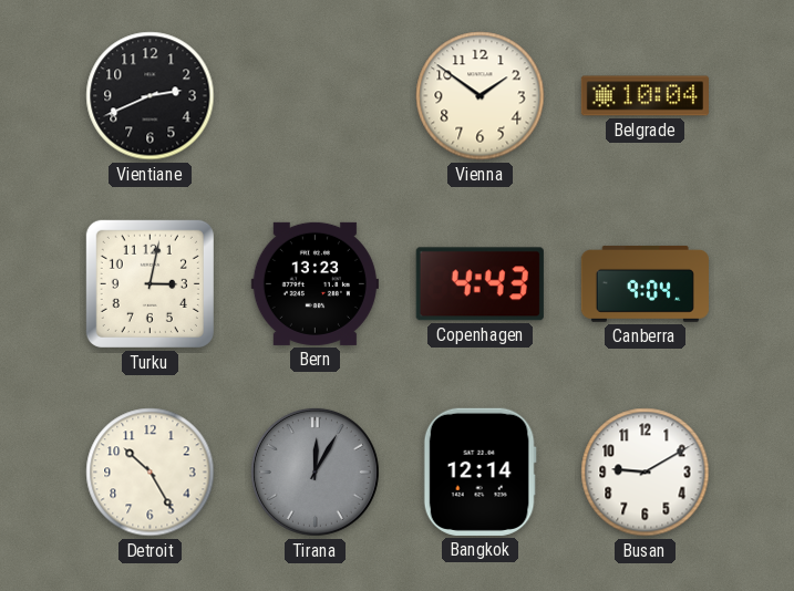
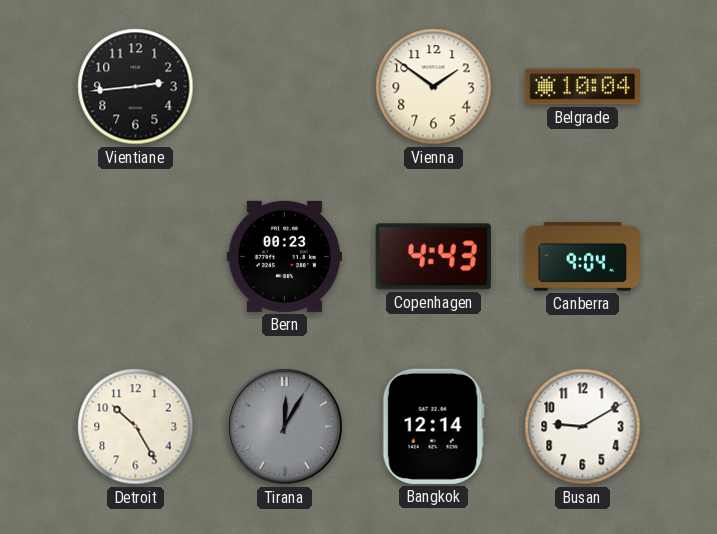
Vientiane: 2:41 -> 2:44
Turku: 3:02 -> none
Bern: 13:23 -> 00:23
